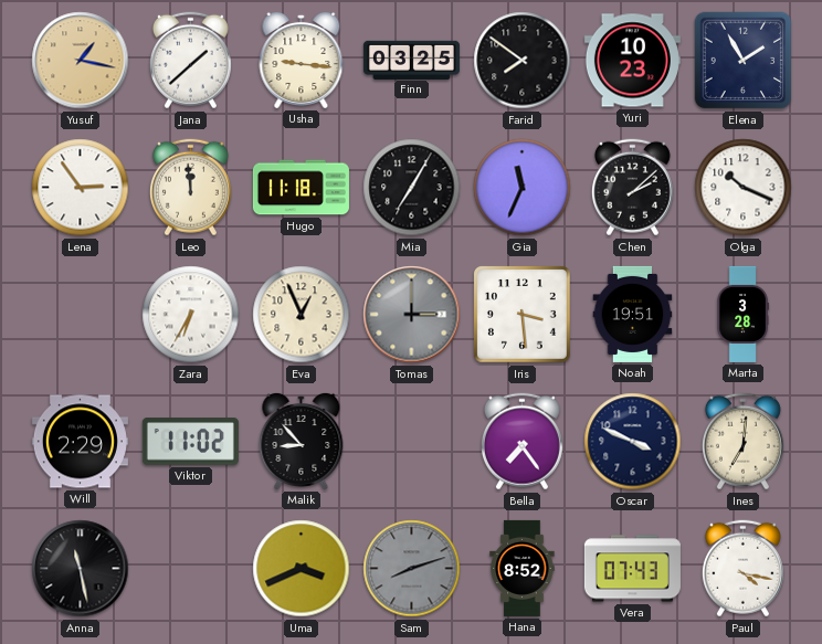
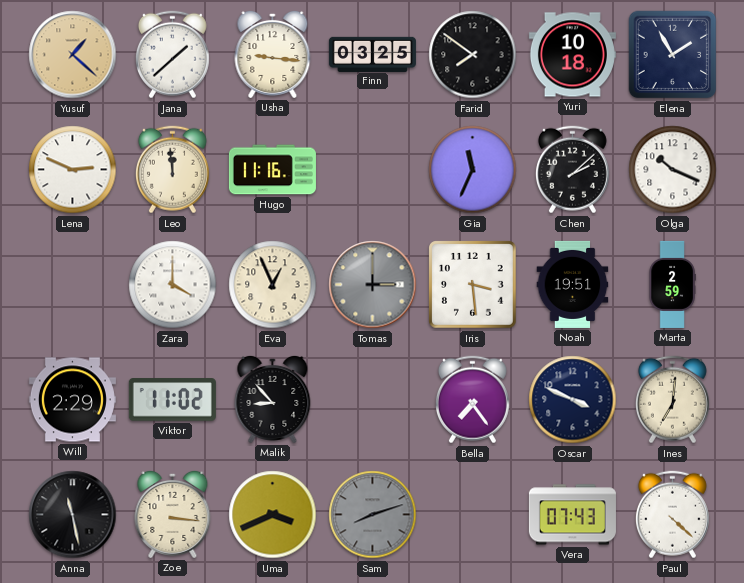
Yusuf: 1:17 -> 1:22
Yuri: 10:23 -> 10:18
Lena: 2:54 -> 2:49
Hugo: 11:18 -> 11:16
Mia: 7:05 -> none
Zara: 6:35 -> 4:00
Marta: 3:28 -> 2:59
Zoe: none -> 3:16
Hana: 8:52 -> none
Paul: 4:17 -> 4:22
